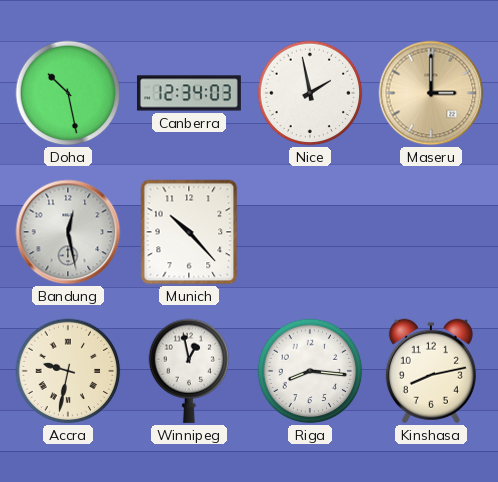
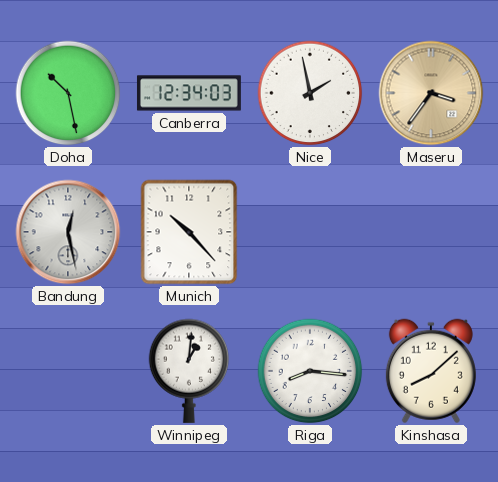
Maseru: 3:00 -> 3:36
Accra: 9:32 -> none
Winnipeg: 12:58 -> 1:01
Kinshasa: 8:13 -> 8:08
